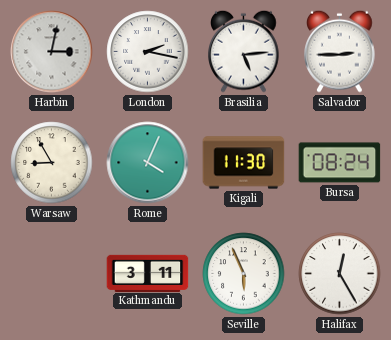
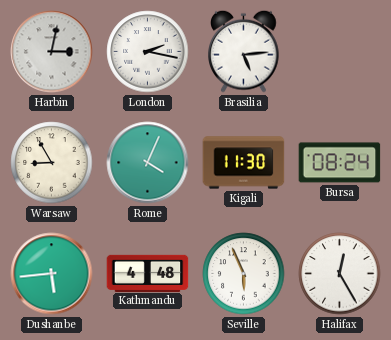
Salvador: 2:45 -> none
Dushanbe: none -> 5:44
Kathmandu: 3:11 -> 4:48
